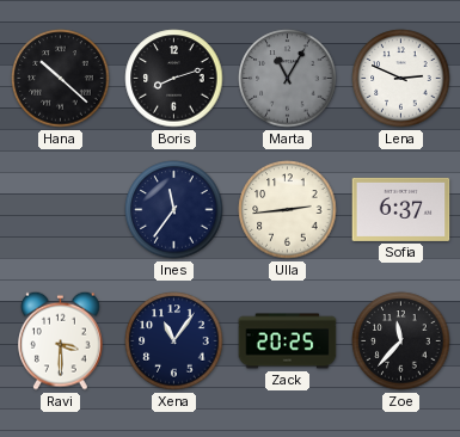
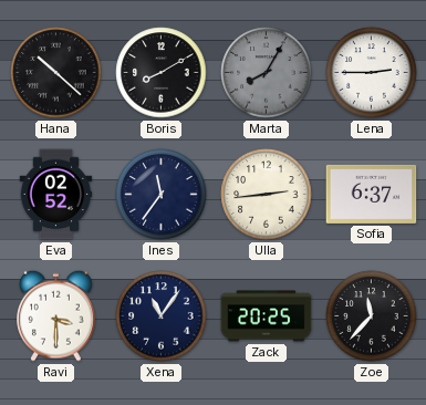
Boris: 8:12 -> 8:10
Marta: 11:05 -> 8:05
Lena: 2:49 -> 2:45
Eva: none -> 02:52
